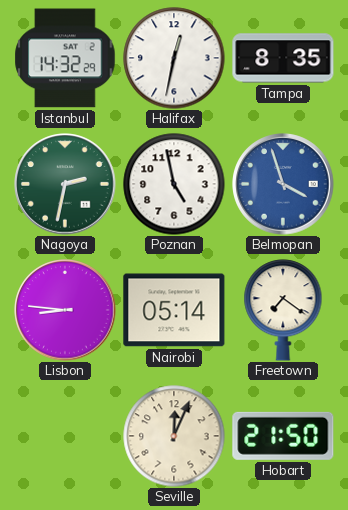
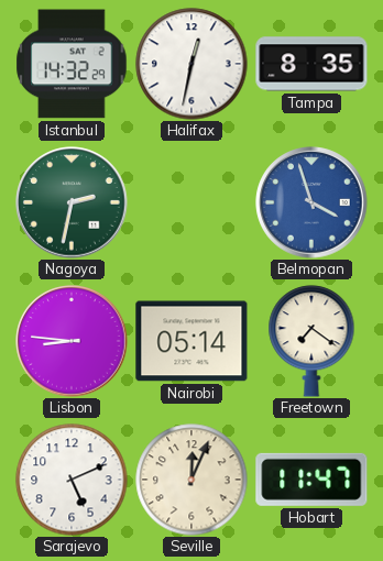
Poznan: 4:58 -> none
Sarajevo: none -> 5:11
Hobart: 21:50 -> 11:47
